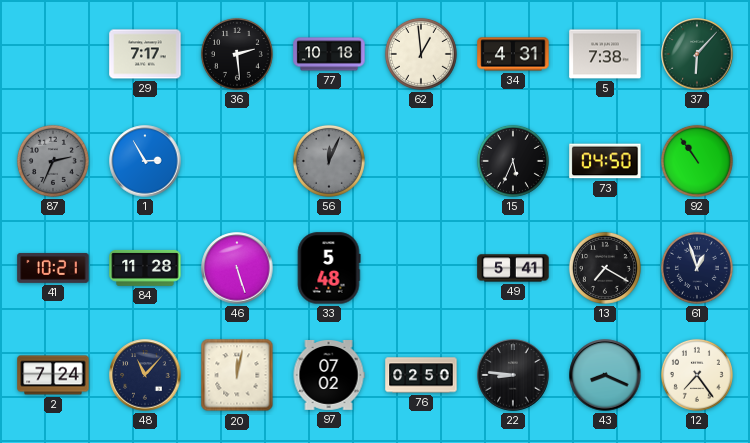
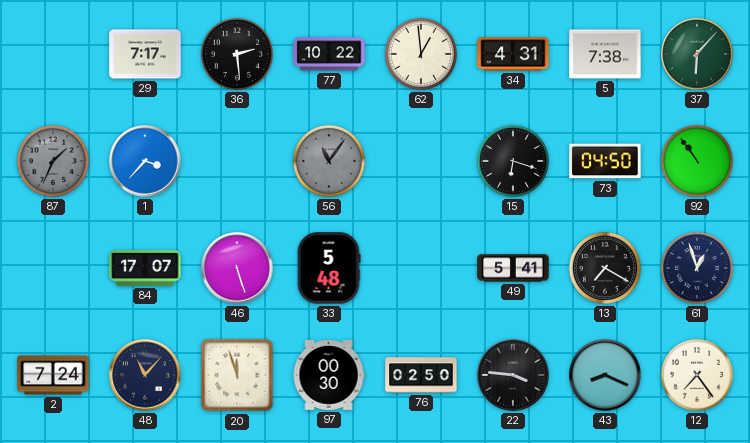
77: 10:18 -> 10:22
87: 2:34 -> 1:34
1: 2:55 -> 3:37
56: 12:04 -> 11:06
15: 5:34 -> 6:18
41: 10:21 -> none
84: 11:28 -> 17:07
20: 12:02 -> 11:57
97: 07:02 -> 00:30
22: 8:46 -> 3:46
